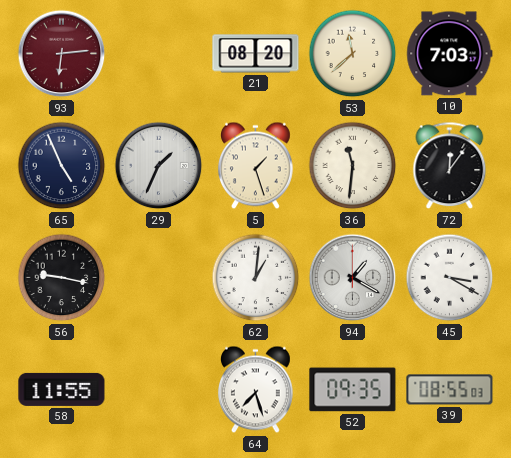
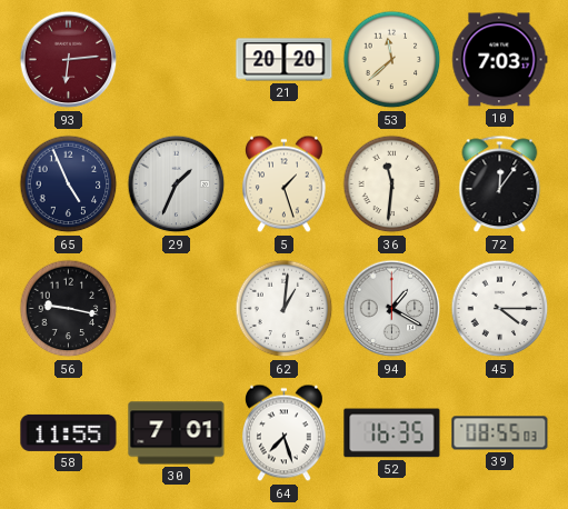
21: 08:20 -> 20:20
45: 3:20 -> 4:15
30: none -> 7:01
52: 09:35 -> 16:35
